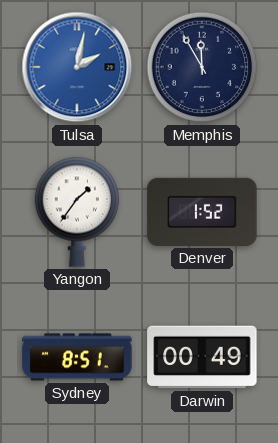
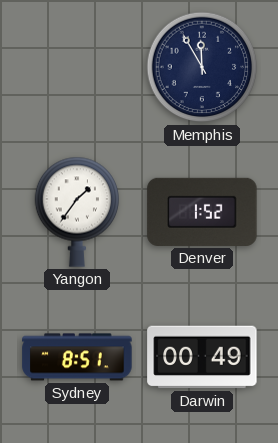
Tulsa: 2:02 -> none
